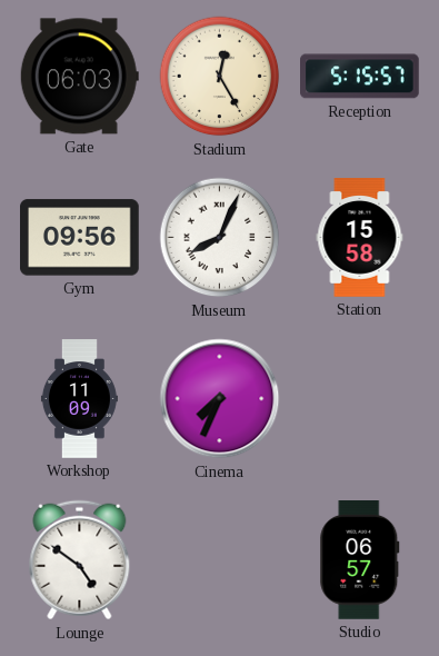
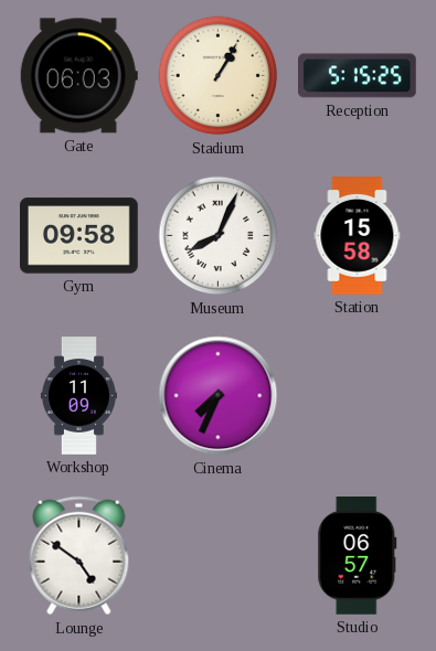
Stadium: 12:25 -> 1:05
Reception: 5:15:57 -> 5:15:25
Gym: 09:56 -> 09:58
